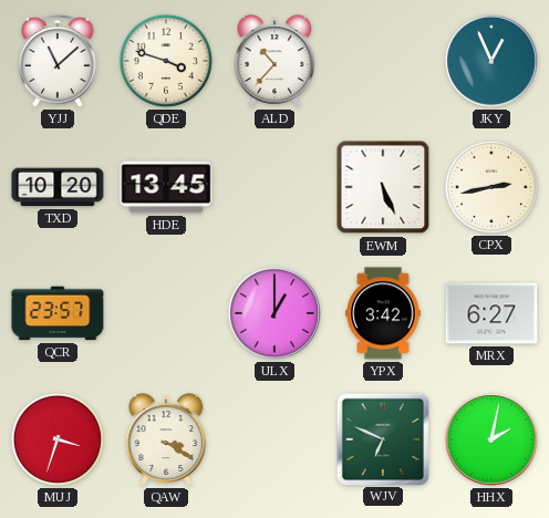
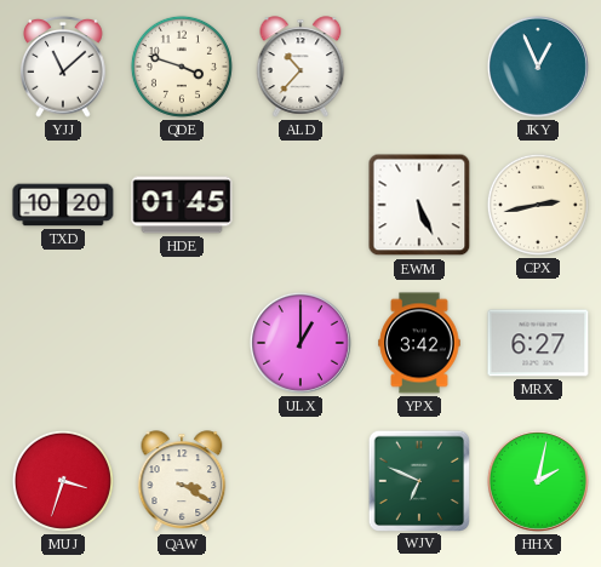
HDE: 13:45 -> 01:45
QCR: 23:57 -> none
